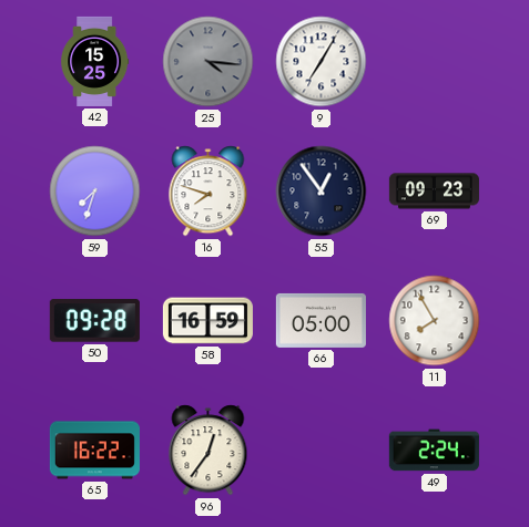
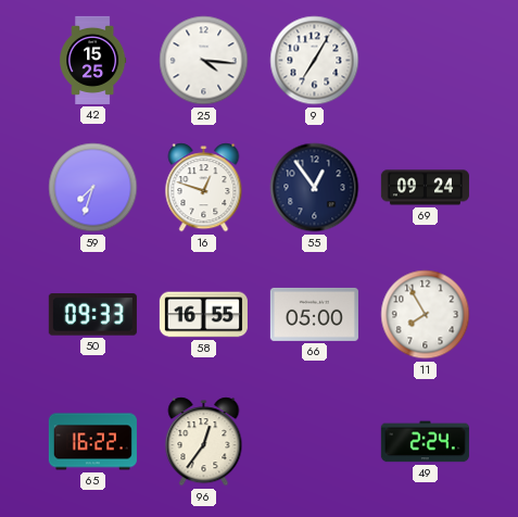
25 dial: grey -> white
16: 7:48 -> 12:48
69: 09:23 -> 09:24
50: 09:28 -> 09:33
58: 16:59 -> 16:55
